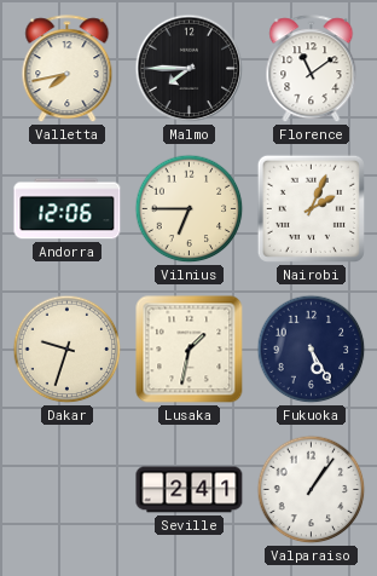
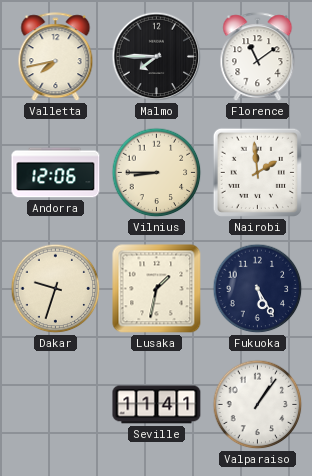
Vilnius: 6:45 -> 8:45
Nairobi: 2:04 -> 1:59
Seville: 2:41 -> 11:41
